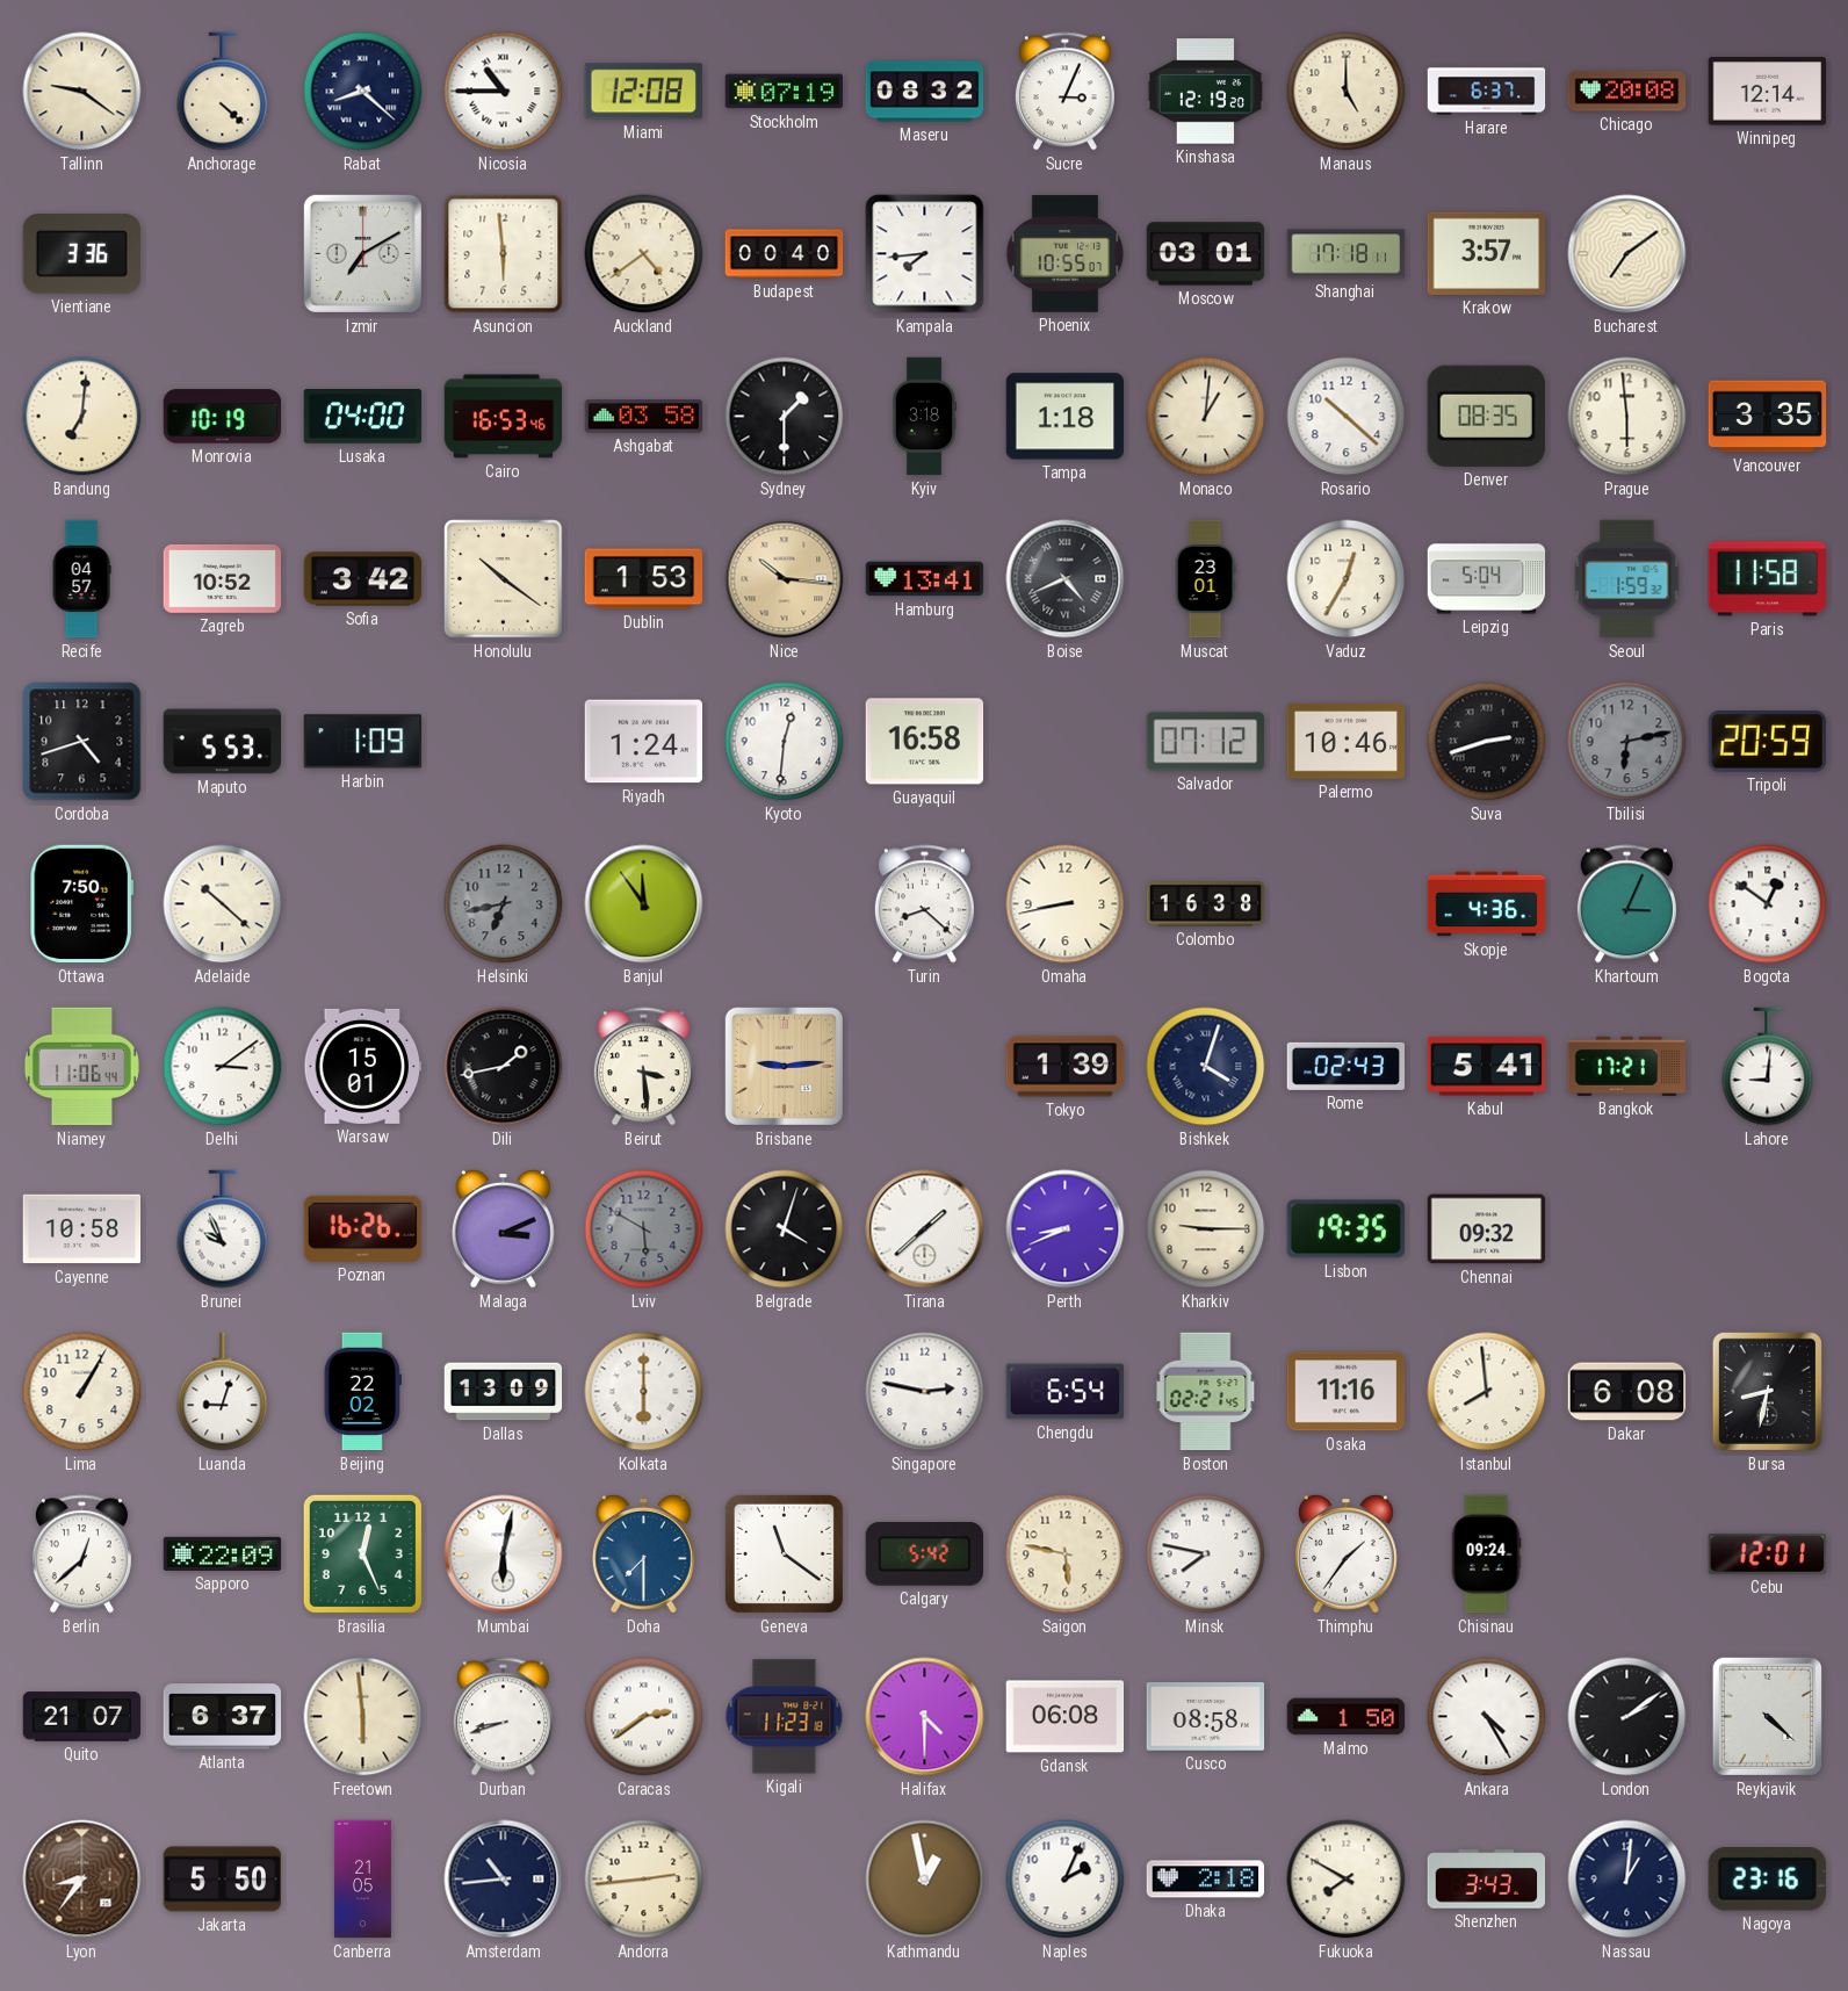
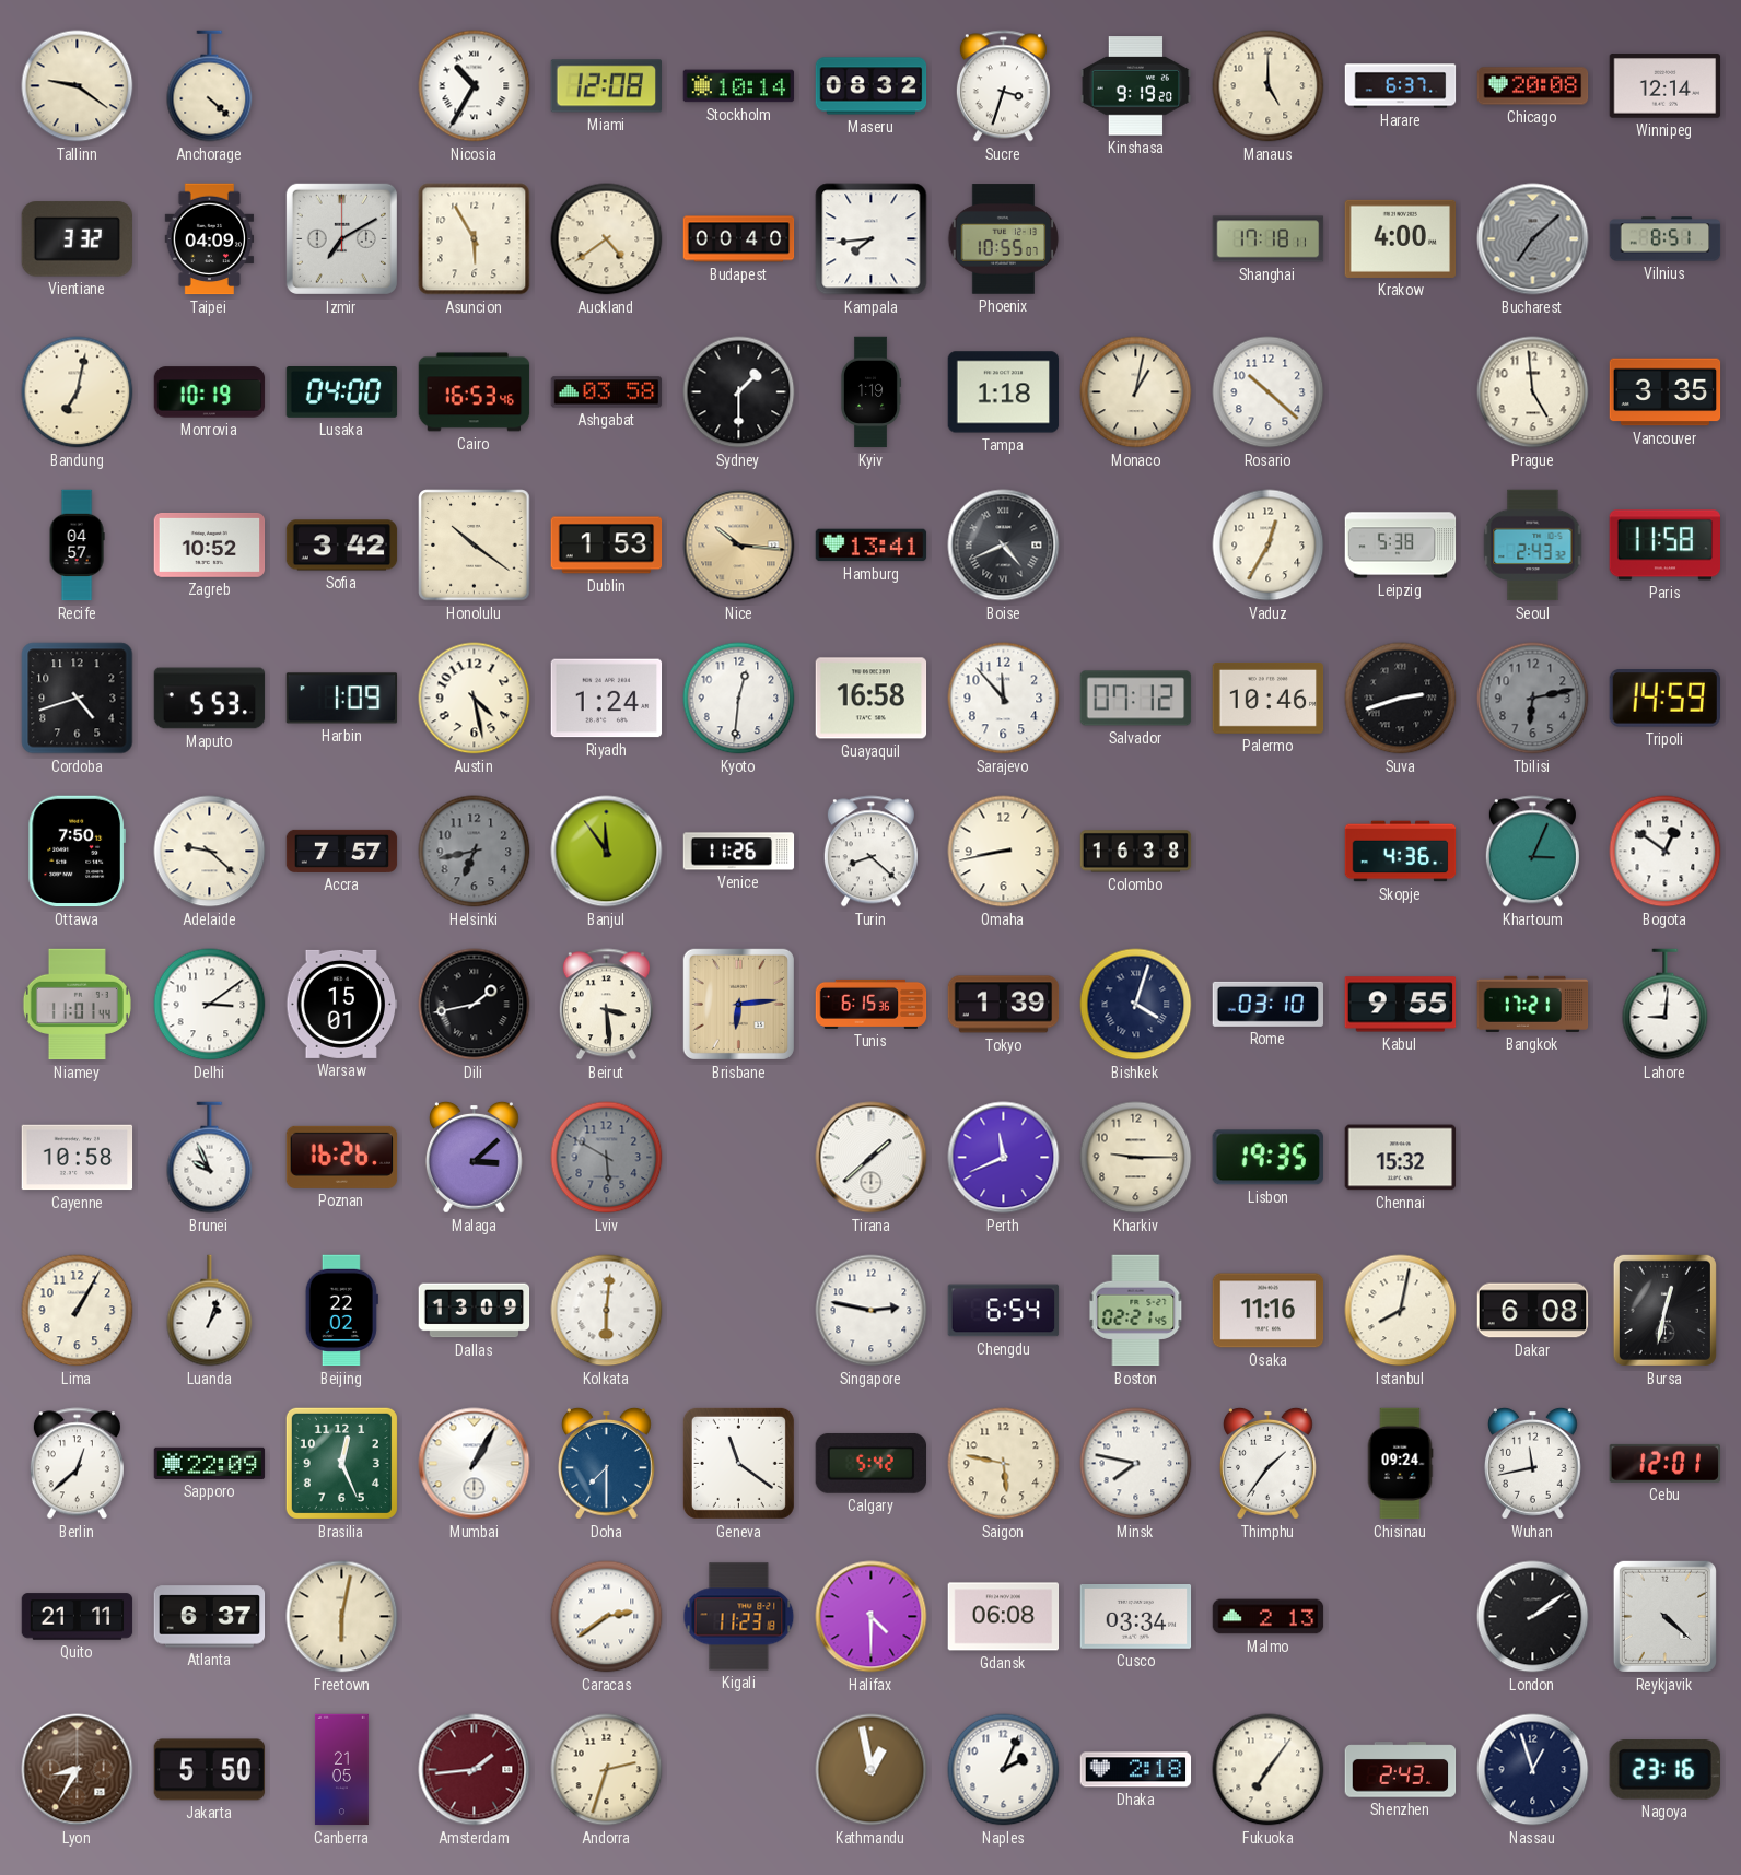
Rabat: 8:22 -> none
Nicosia: 10:45 -> 10:35
Stockholm: 07:19 -> 10:14
Sucre: 3:04 -> 3:33
Kinshasa: 12:19 -> 9:19
Vientiane: 3:36 -> 3:32
Taipei: none -> 04:09
Asuncion: 5:59 -> 5:55
Moscow: 03:01 -> none
Krakow: 3:57 -> 4:00
Bucharest: 7:09 -> 7:08
Bucharest dial: cream -> grey
Vilnius: none -> 8:51
Bandung: 7:01 -> 7:02
Kyiv: 3:18 -> 1:19
Monaco: 1:01 -> 1:02
Denver: 08:35 -> none
Prague: 5:59 -> 4:59
Muscat: 23:01 -> none
Leipzig: 5:04 -> 5:38
Seoul: 1:59 -> 2:43
Austin: none -> 4:28
Sarajevo: none -> 11:53
Tripoli: 20:59 -> 14:59
Adelaide: 10:22 -> 9:22
Accra: none -> 7:57
Venice: none -> 11:26
Niamey: 11:06 -> 11:01
Brisbane: 9:14 -> 6:14
Tunis: none -> 6:15
Rome: 02:43 -> 03:10
Kabul: 5:41 -> 9:55
Malaga: 3:11 -> 3:08
Belgrade: 4:03 -> none
Perth: 8:41 -> 11:41
Chennai: 09:32 -> 15:32
Luanda: 9:03 -> 1:03
Kolkata: 6:00 -> 6:01
Istanbul: 7:59 -> 8:02
Bursa: 8:32 -> 12:32
Mumbai: 6:02 -> 1:05
Wuhan: none -> 11:43
Quito: 21:07 -> 21:11
Freetown: 5:59 -> 6:02
Durban: 8:42 -> none
Cusco: 08:58 -> 03:34
Malmo: 1:50 -> 2:13
Ankara: 4:25 -> none
Lyon: 8:36 -> 8:35
Amsterdam: 10:44 -> 1:44
Amsterdam dial: navy -> burgundy
Andorra: 2:44 -> 2:33
Fukuoka: 7:50 -> 7:06
Shenzhen: 3:43 -> 2:43
Nassau: 1:01 -> 12:57
